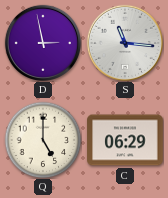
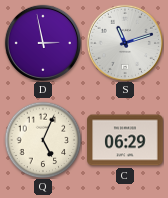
S: 11:16 -> 11:12
Q: 5:00 -> 5:04
